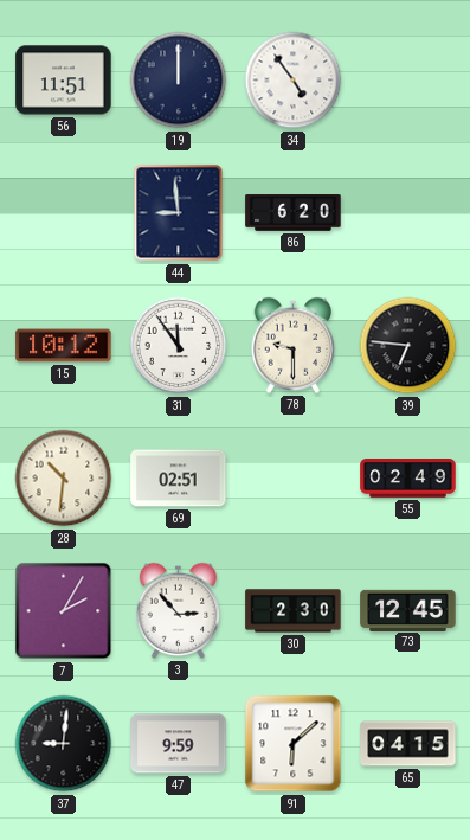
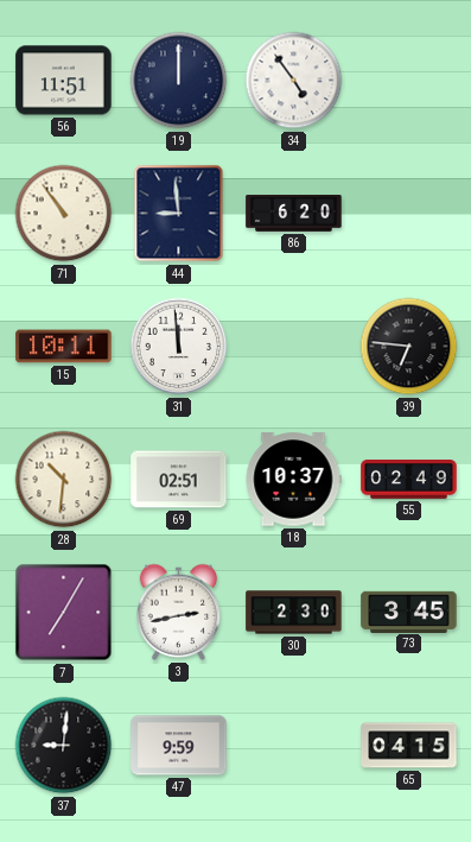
71: none -> 10:54
15: 10:12 -> 10:11
31: 11:54 -> 11:59
78: 9:30 -> none
18: none -> 10:37
7: 2:05 -> 7:05
3: 2:53 -> 2:43
73: 12:45 -> 3:45
91: 6:08 -> none
